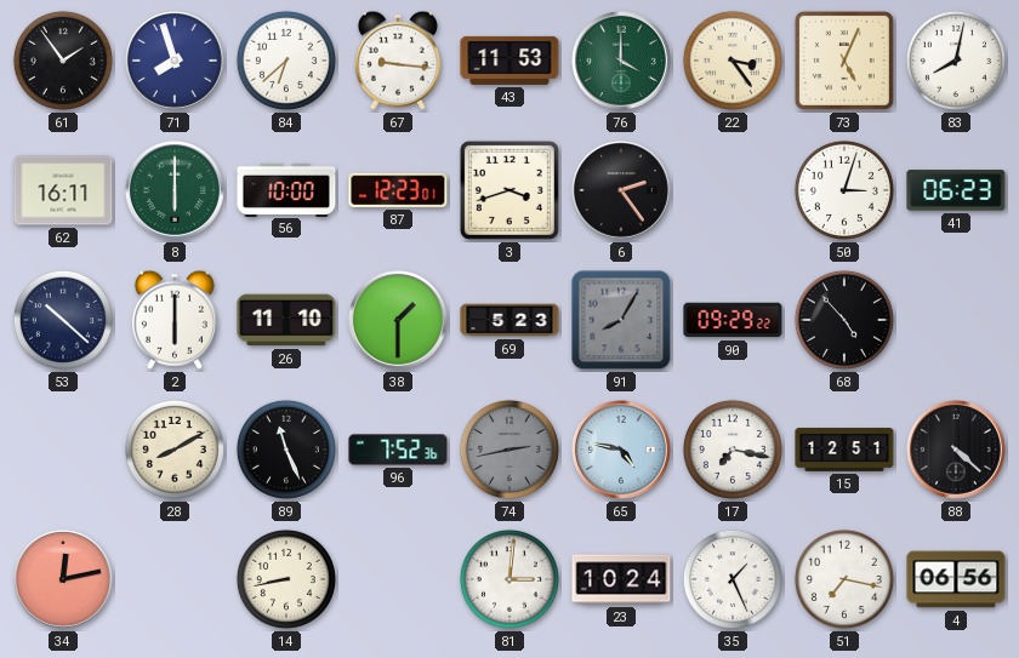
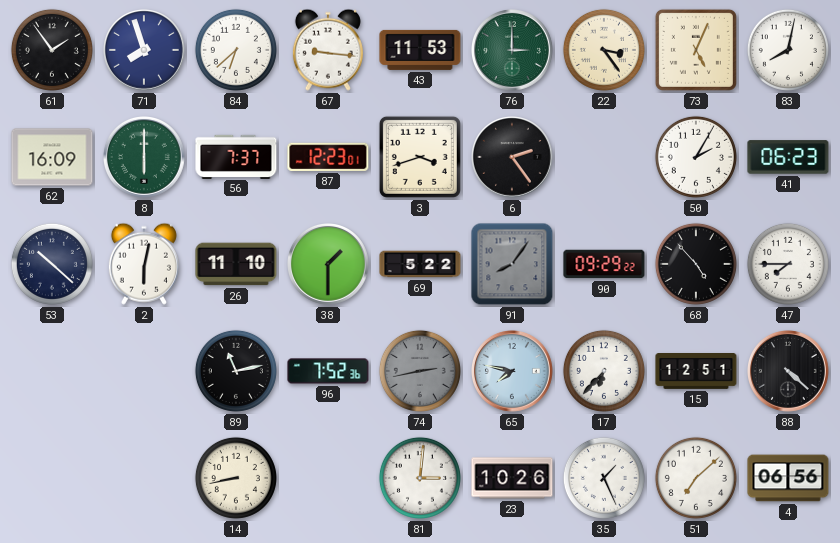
76: 4:00 -> 3:00
62: 16:11 -> 16:09
56: 10:00 -> 7:37
50: 3:03 -> 2:05
2: 6:00 -> 6:02
69: 5:23 -> 5:22
91: 8:05 -> 8:06
47: none -> 7:45
28: 8:10 -> none
89: 11:26 -> 11:13
65: 4:47 -> 7:47
17: 7:17 -> 6:37
34: 12:13 -> none
23: 10:24 -> 10:26
51: 7:17 -> 7:08
